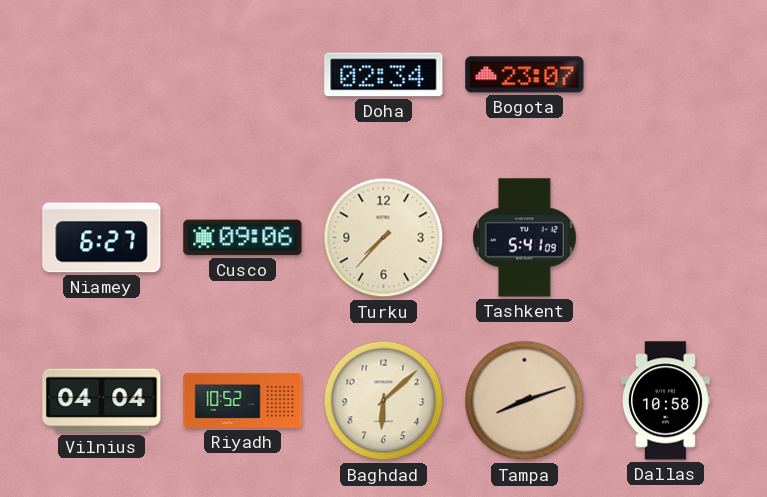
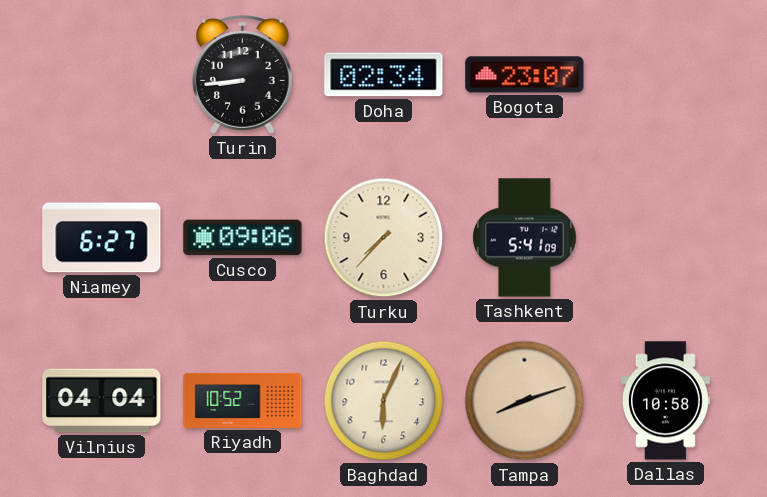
Turin: none -> 8:44
Baghdad: 6:08 -> 6:04
